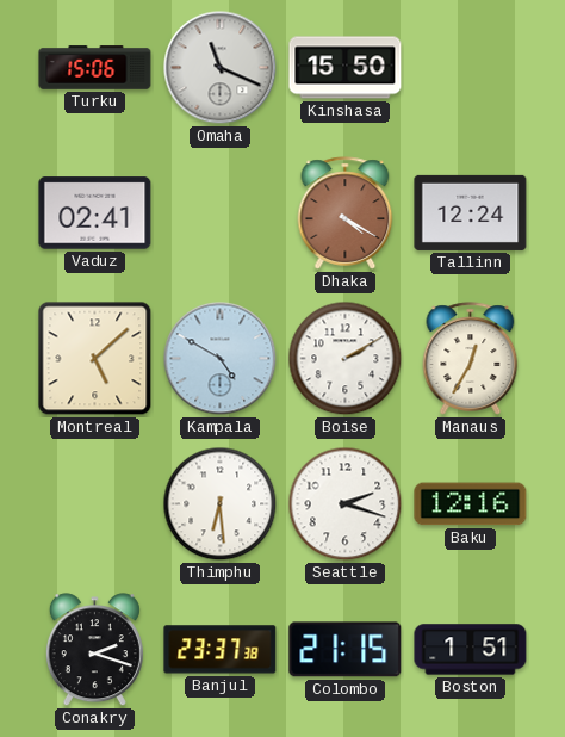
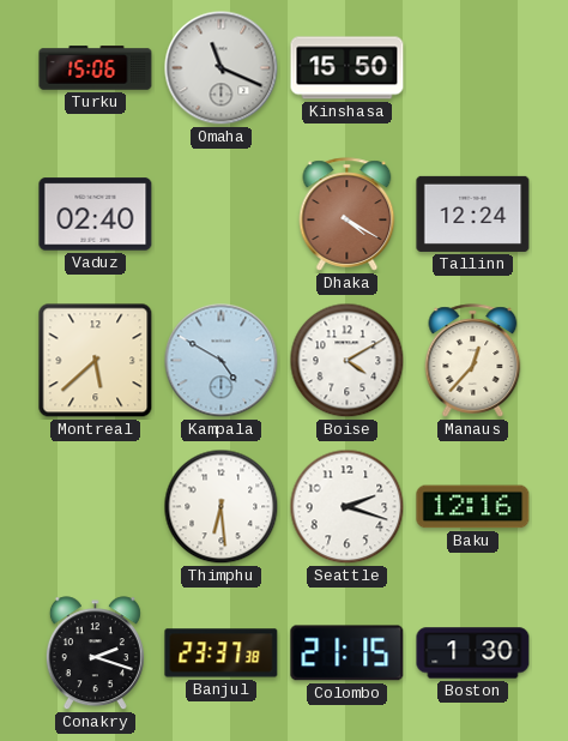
Vaduz: 02:41 -> 02:40
Montreal: 5:08 -> 5:38
Boise: 2:10 -> 4:10
Manaus: 12:35 -> 12:37
Boston: 1:51 -> 1:30
